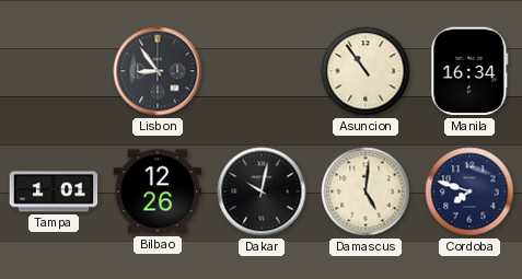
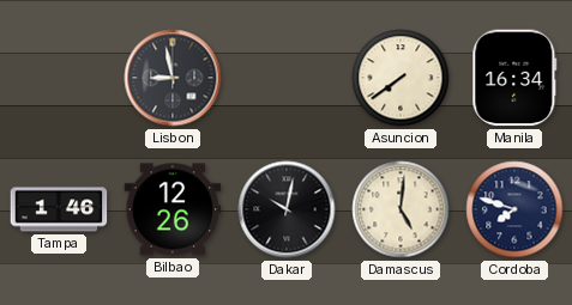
Lisbon: 8:54 -> 8:58
Asuncion: 10:54 -> 7:39
Tampa: 1:01 -> 1:46
